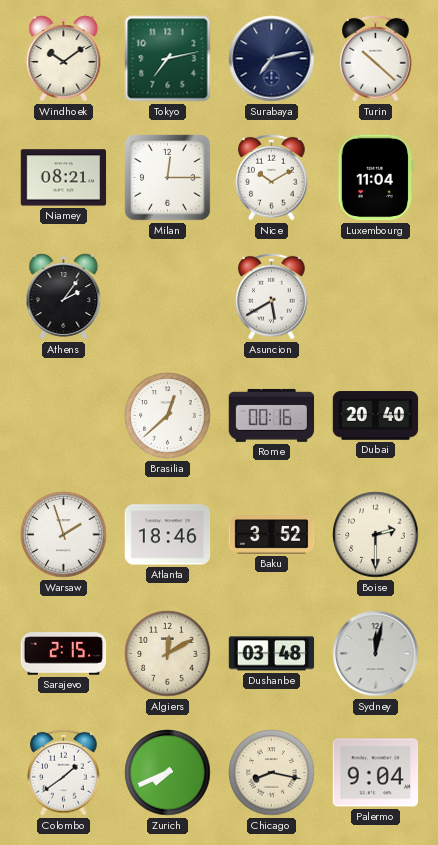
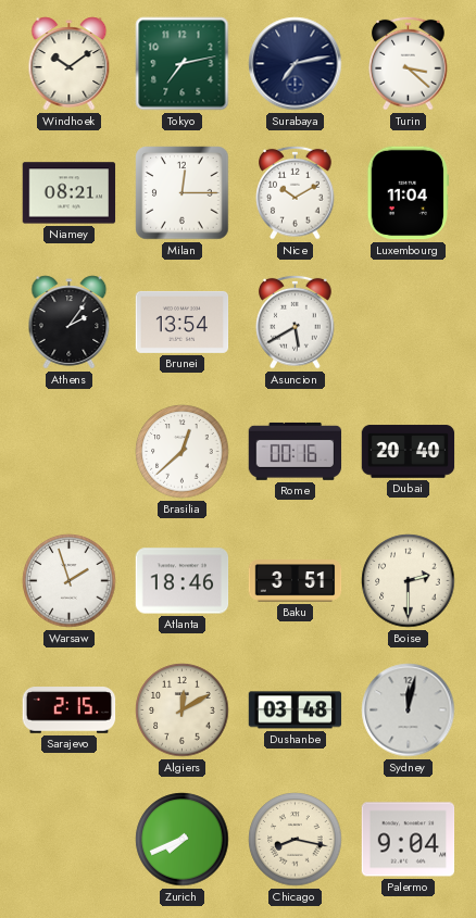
Turin: 10:22 -> 3:22
Brunei: none -> 13:54
Baku: 3:52 -> 3:51
Colombo: 1:39 -> none
